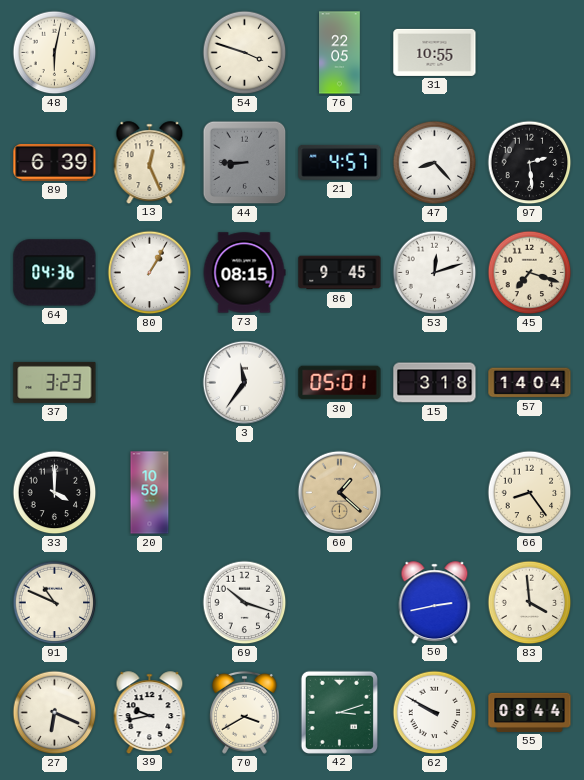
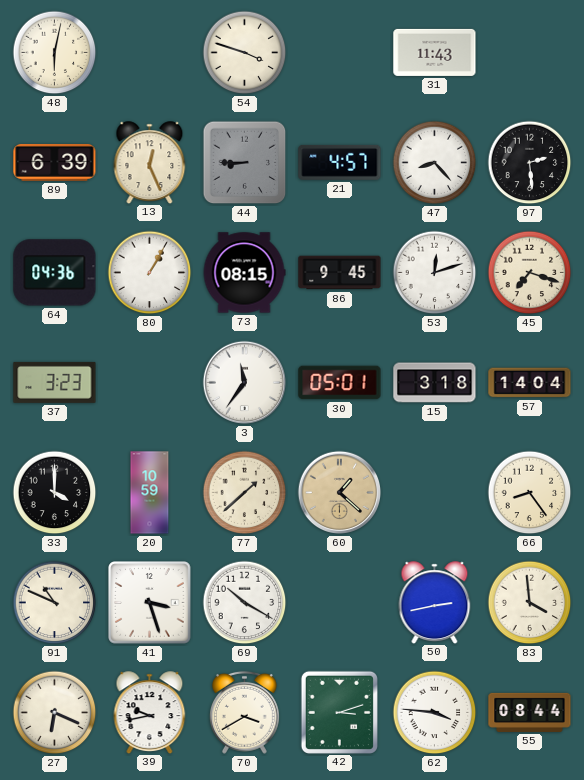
76: 22:05 -> none
31: 10:55 -> 11:43
77: none -> 1:38
41: none -> 3:27
69: 10:18 -> 10:20
62: 9:50 -> 3:46
